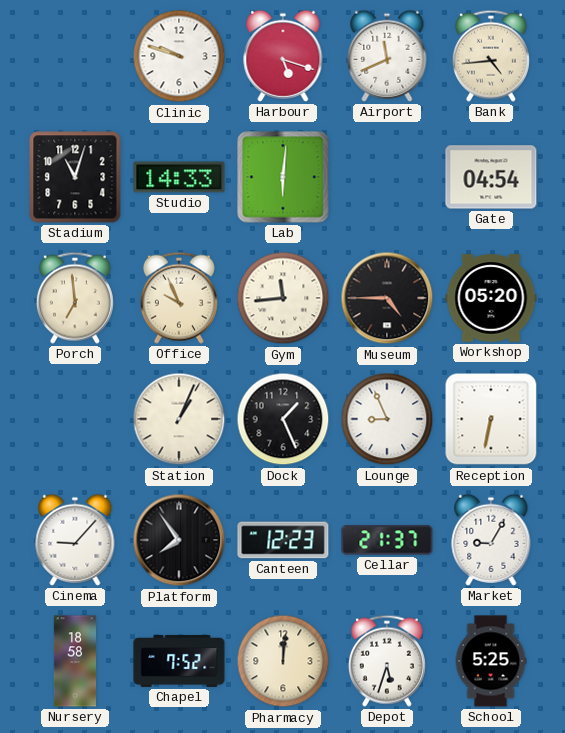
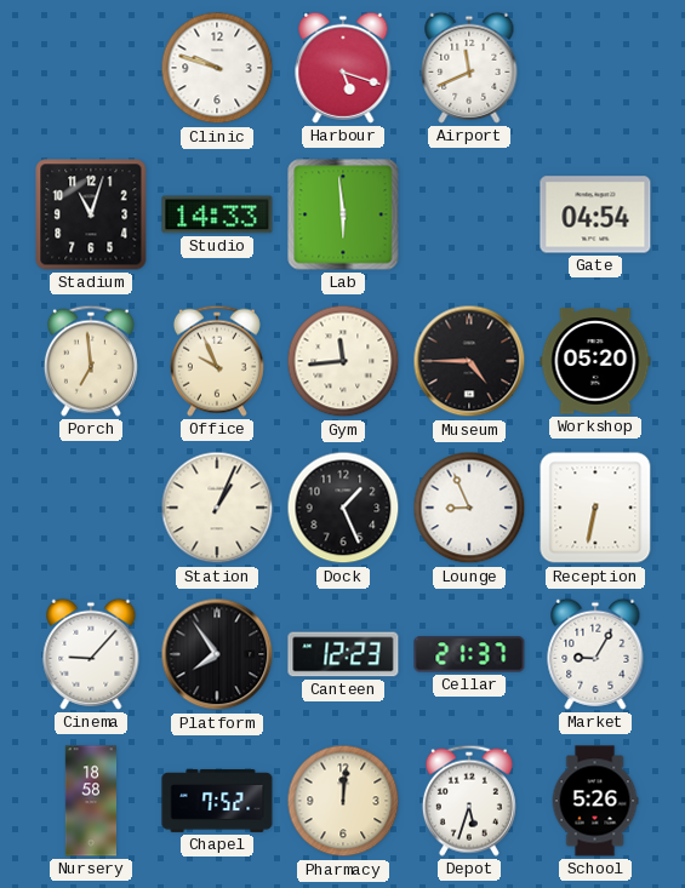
Bank: 4:44 -> none
Lab: 6:01 -> 5:59
School: 5:25 -> 5:26
